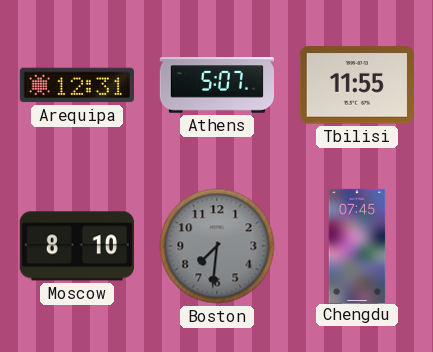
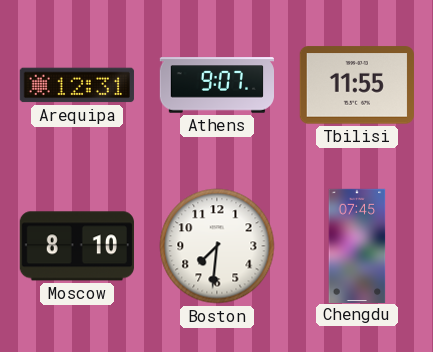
Athens: 5:07 -> 9:07
Boston dial: grey -> white
